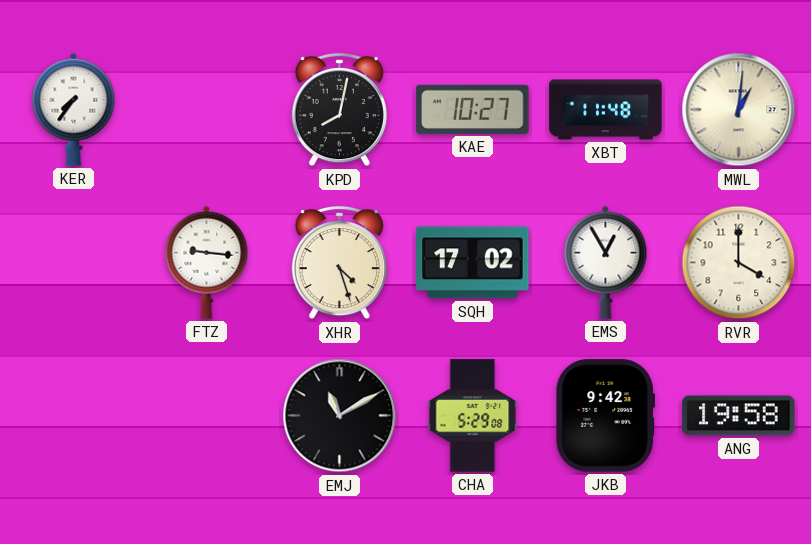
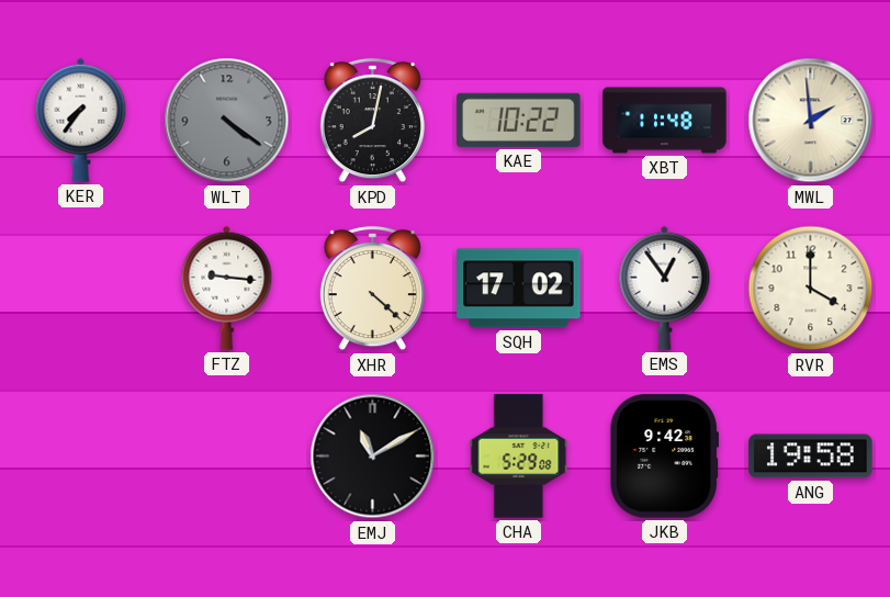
WLT: none -> 4:21
KAE: 10:27 -> 10:22
MWL: 1:01 -> 1:59
XHR: 4:27 -> 4:22
EMS: 12:55 -> 12:54
